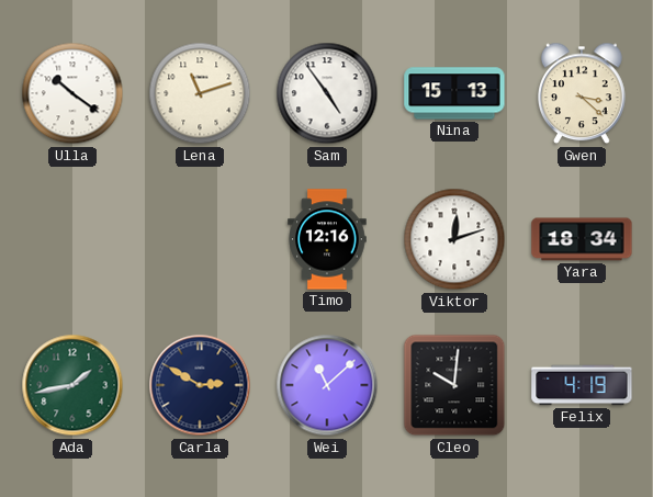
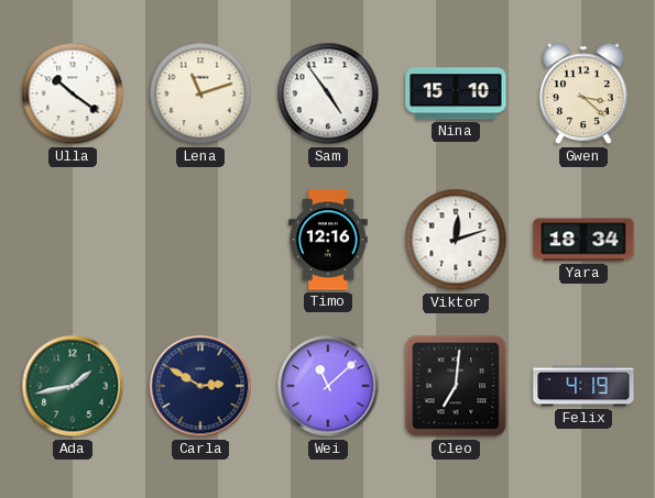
Nina: 15:13 -> 15:10
Cleo: 10:01 -> 7:01
